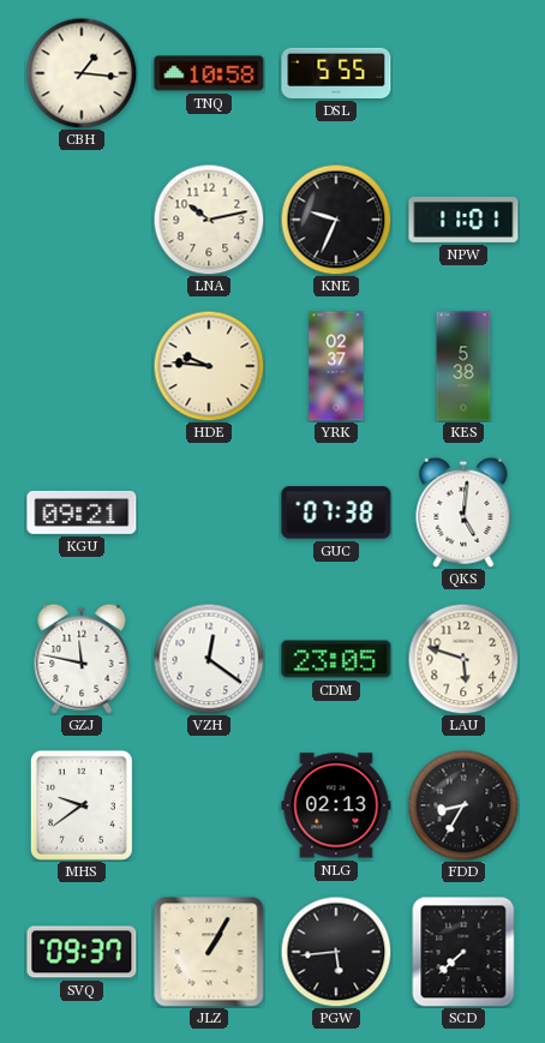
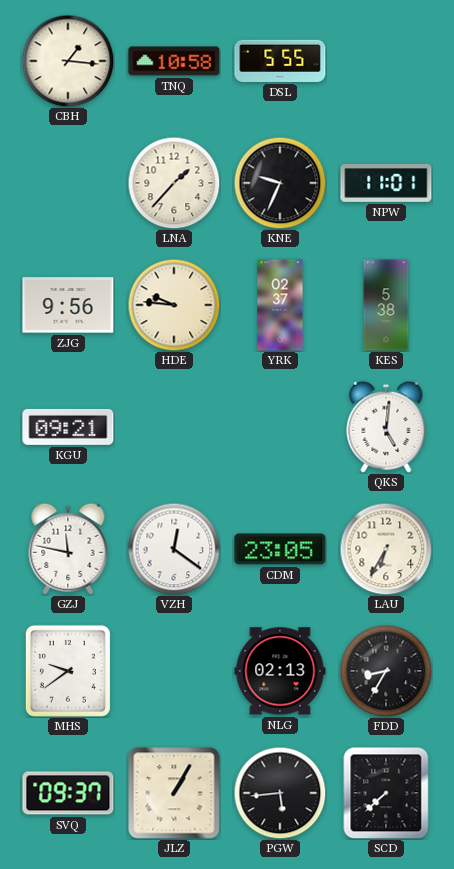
LNA: 10:13 -> 1:37
ZJG: none -> 9:56
GUC: 07:38 -> none
LAU: 5:48 -> 6:35
